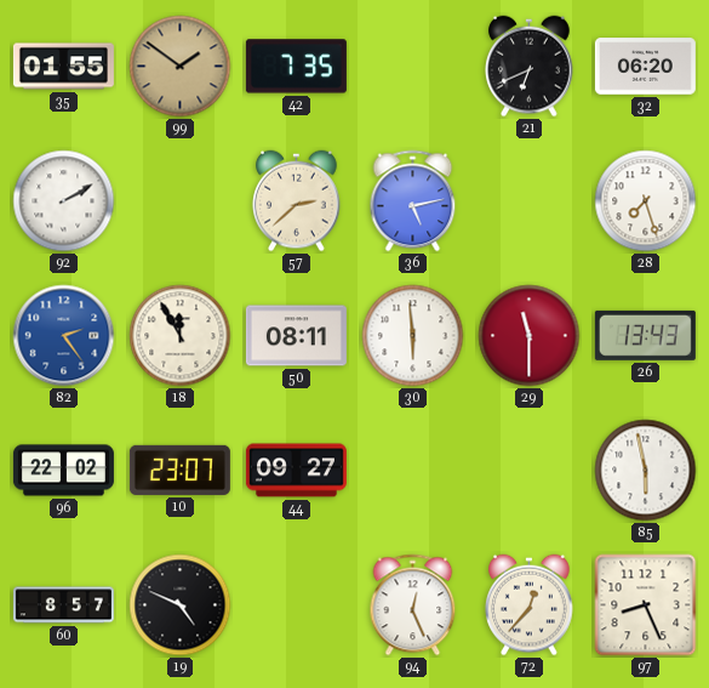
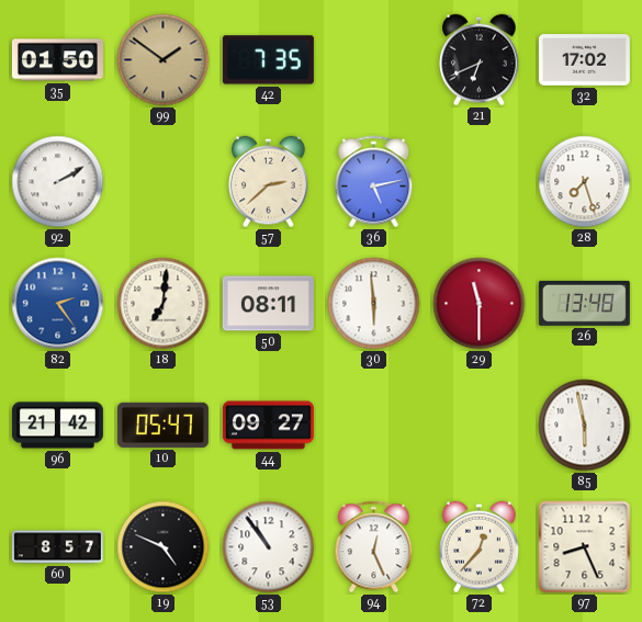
35: 01:55 -> 01:50
32: 06:20 -> 17:02
18: 11:55 -> 7:01
26: 13:43 -> 13:48
96: 22:02 -> 21:42
10: 23:07 -> 05:47
53: none -> 10:54
